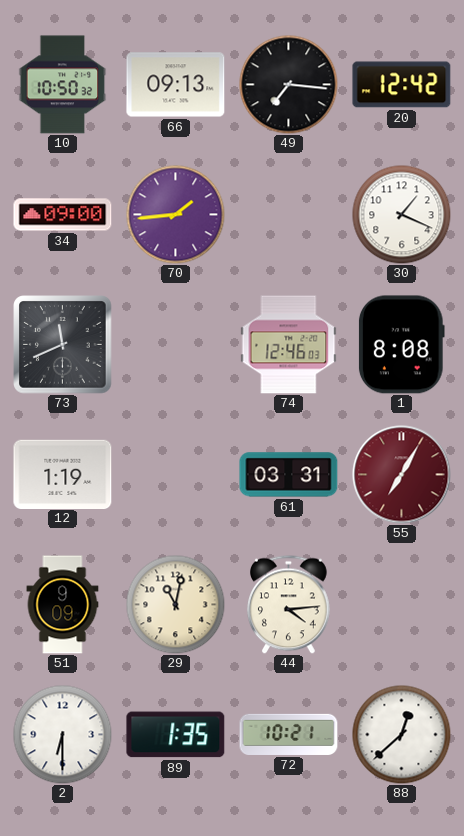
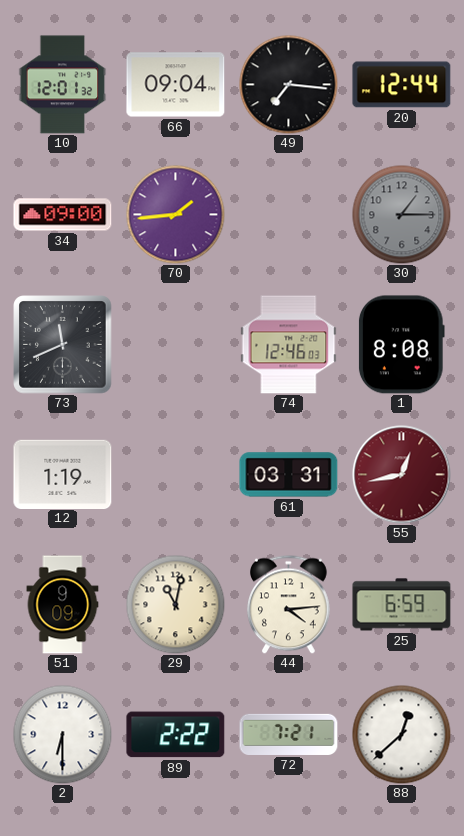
10: 10:50 -> 12:01
66: 09:13 -> 09:04
20: 12:42 -> 12:44
30: 1:19 -> 1:15
30 dial: white -> grey
55: 7:05 -> 12:43
25: none -> 6:59
89: 1:35 -> 2:22
72: 10:21 -> 7:21
